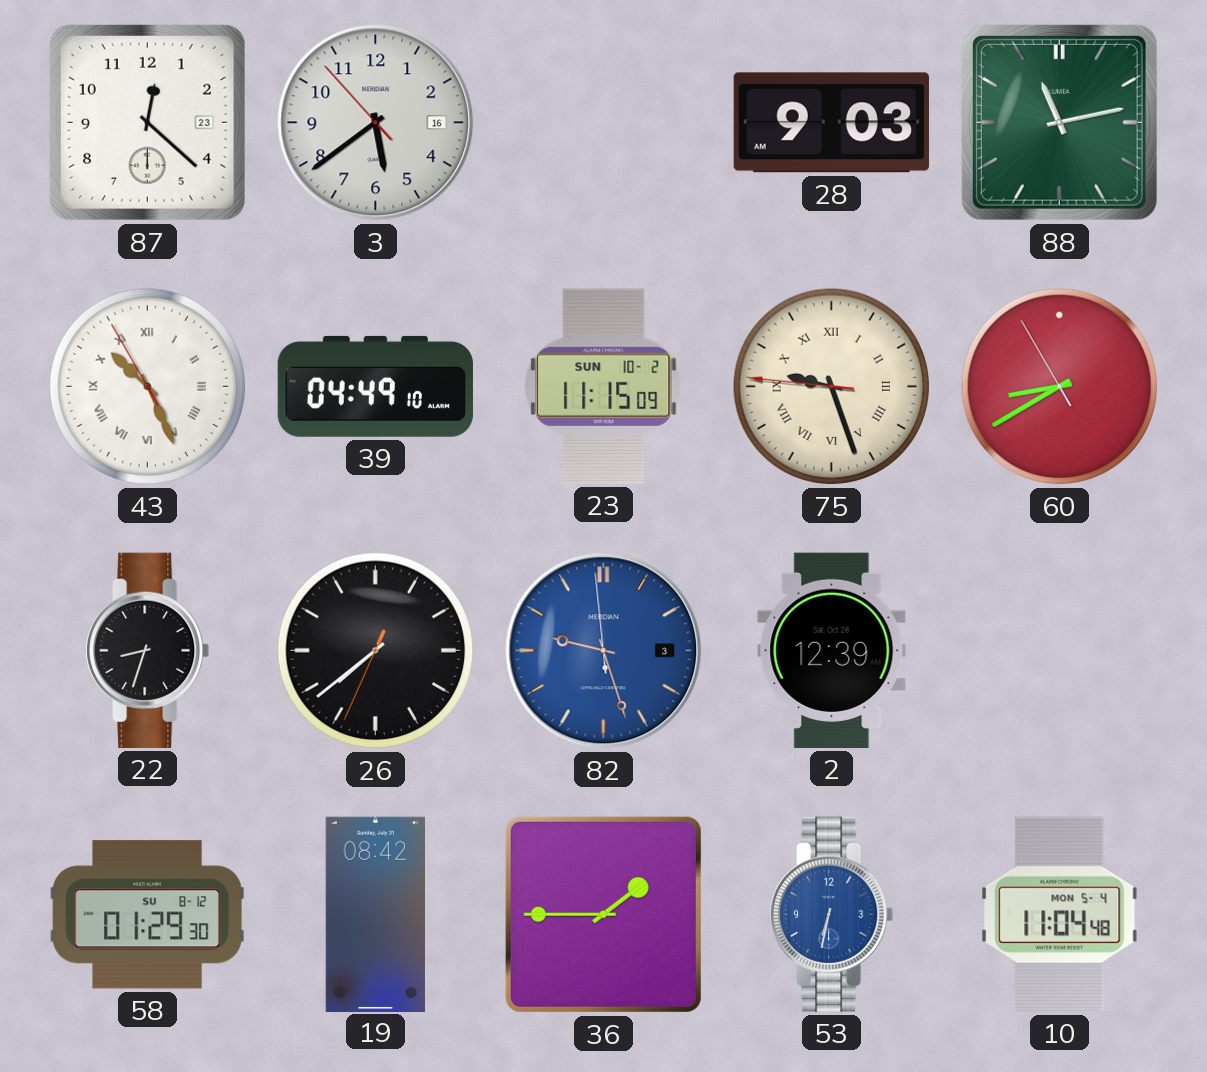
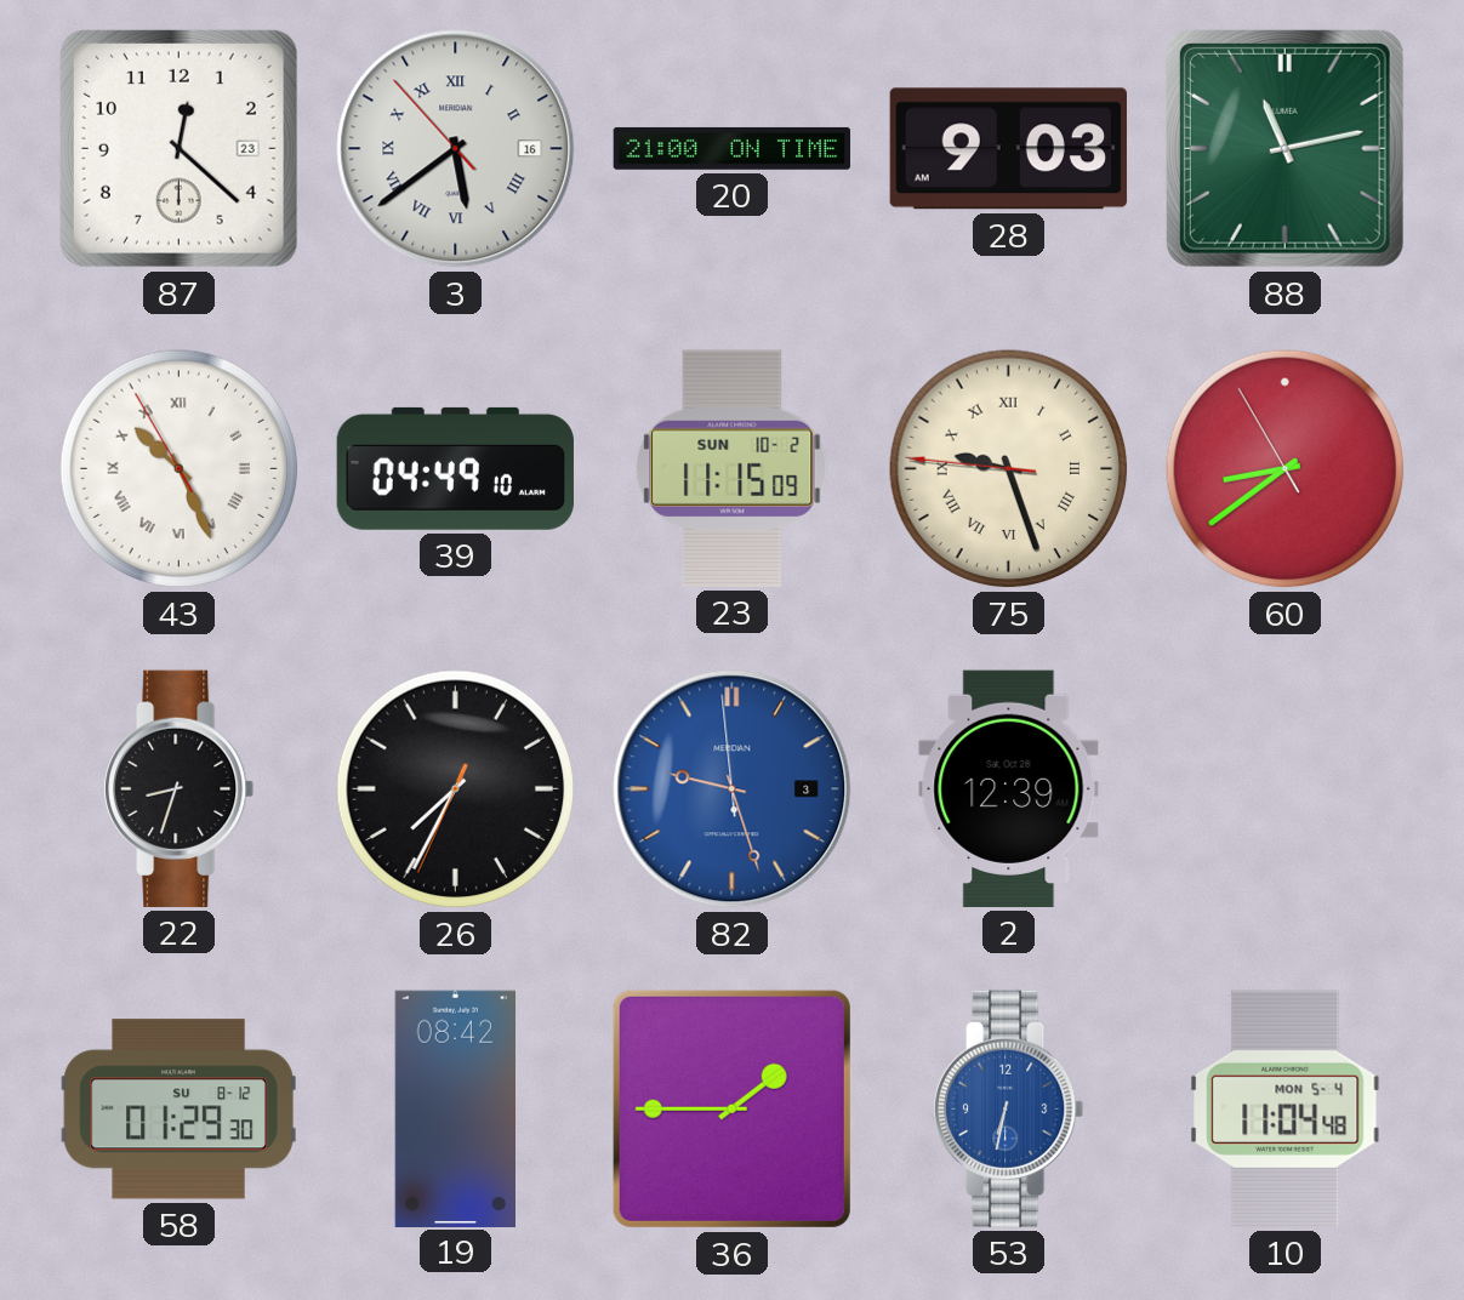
3 numerals: Arabic -> Roman
20: none -> 21:00
60: 8:39 -> 8:38
26: 7:38 -> 7:34
